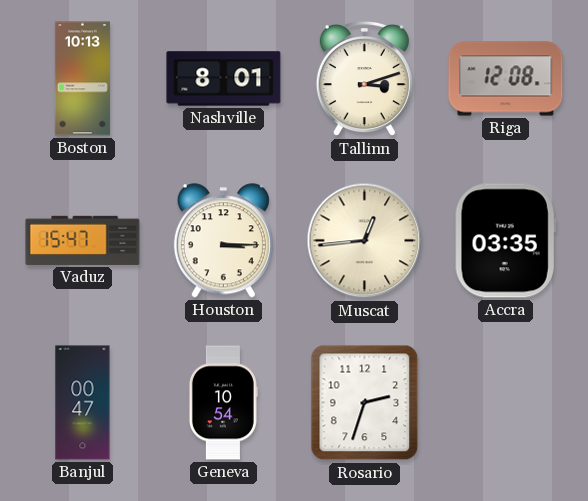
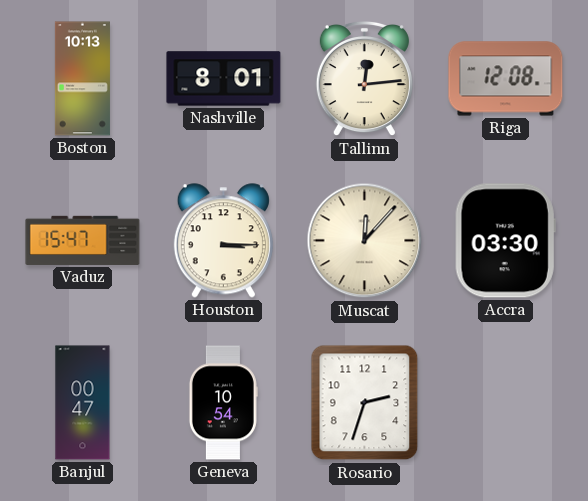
Tallinn: 3:12 -> 12:14
Muscat: 12:44 -> 12:07
Accra: 03:35 -> 03:30
